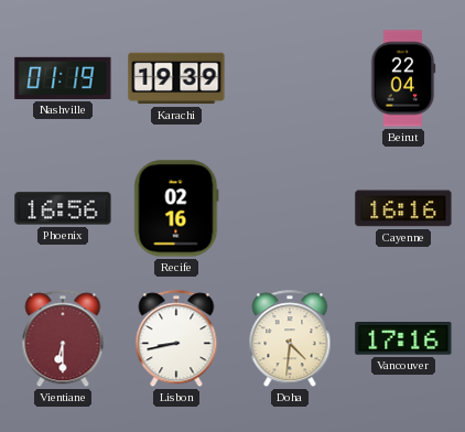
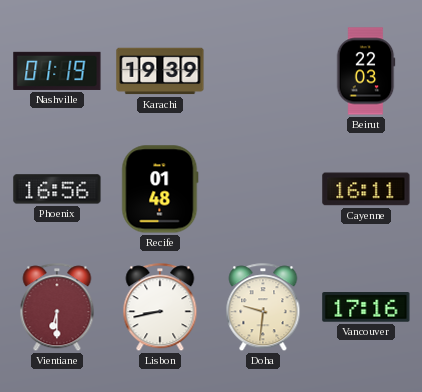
Beirut: 22:04 -> 22:03
Recife: 02:16 -> 01:48
Cayenne: 16:16 -> 16:11
Doha: 4:31 -> 9:31
